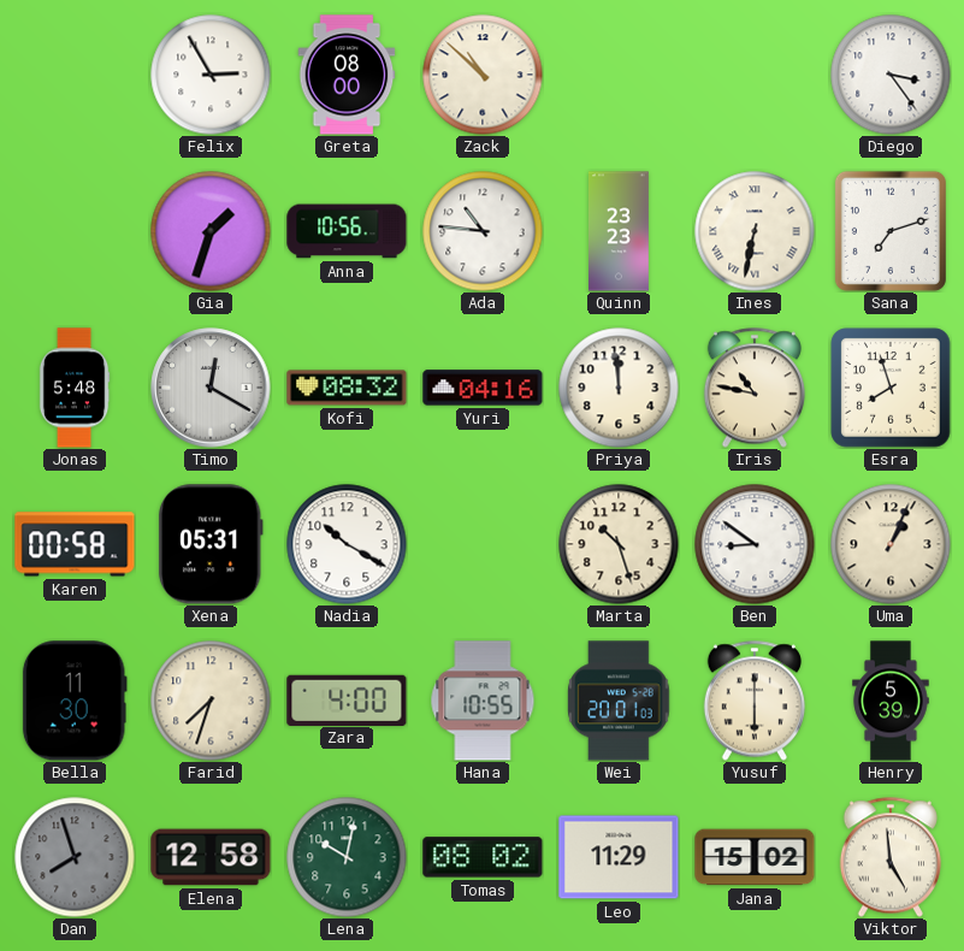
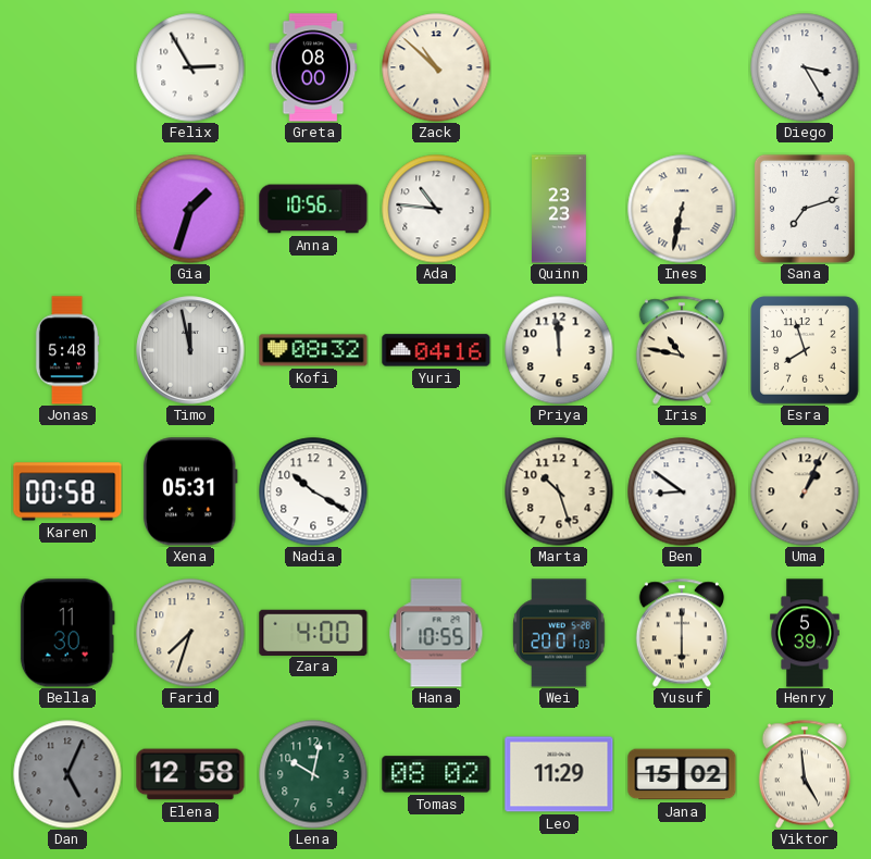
Diego: 3:24 -> 3:25
Timo: 12:20 -> 11:58
Dan: 7:57 -> 5:04
